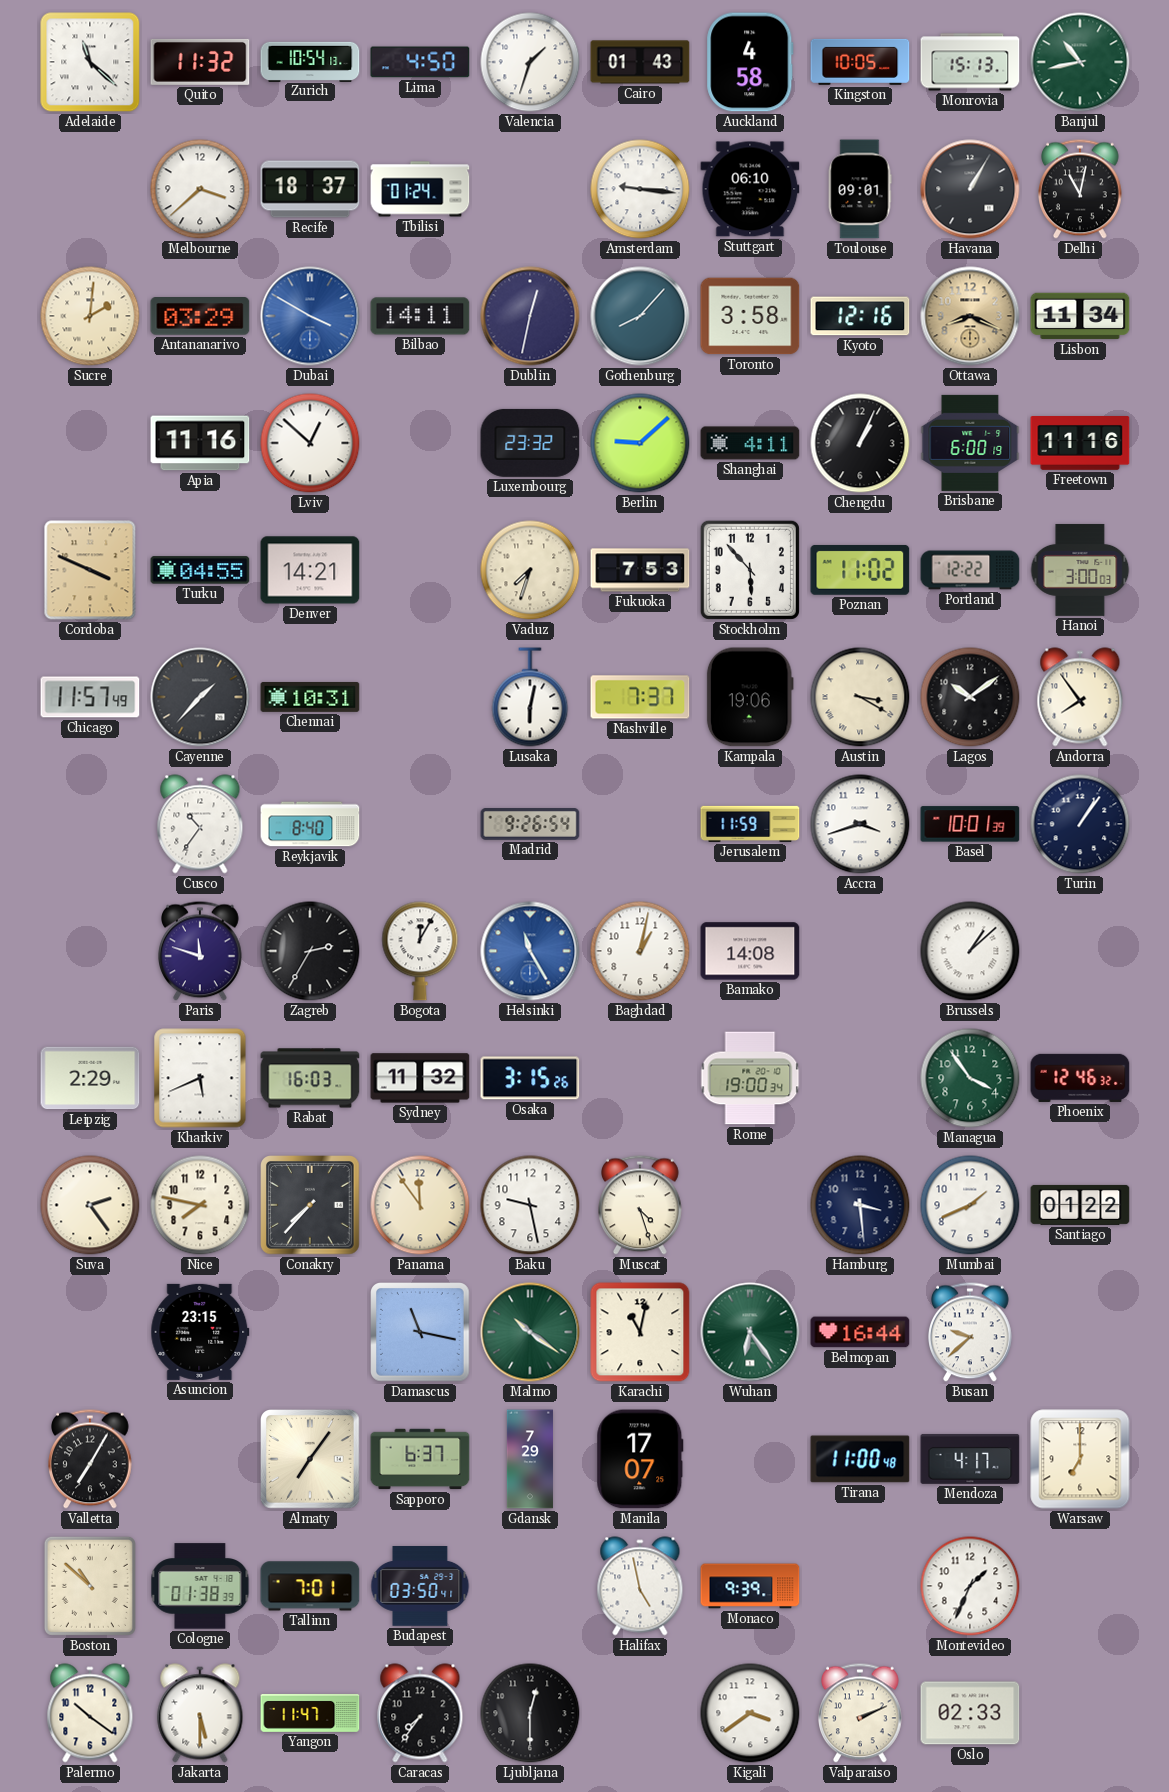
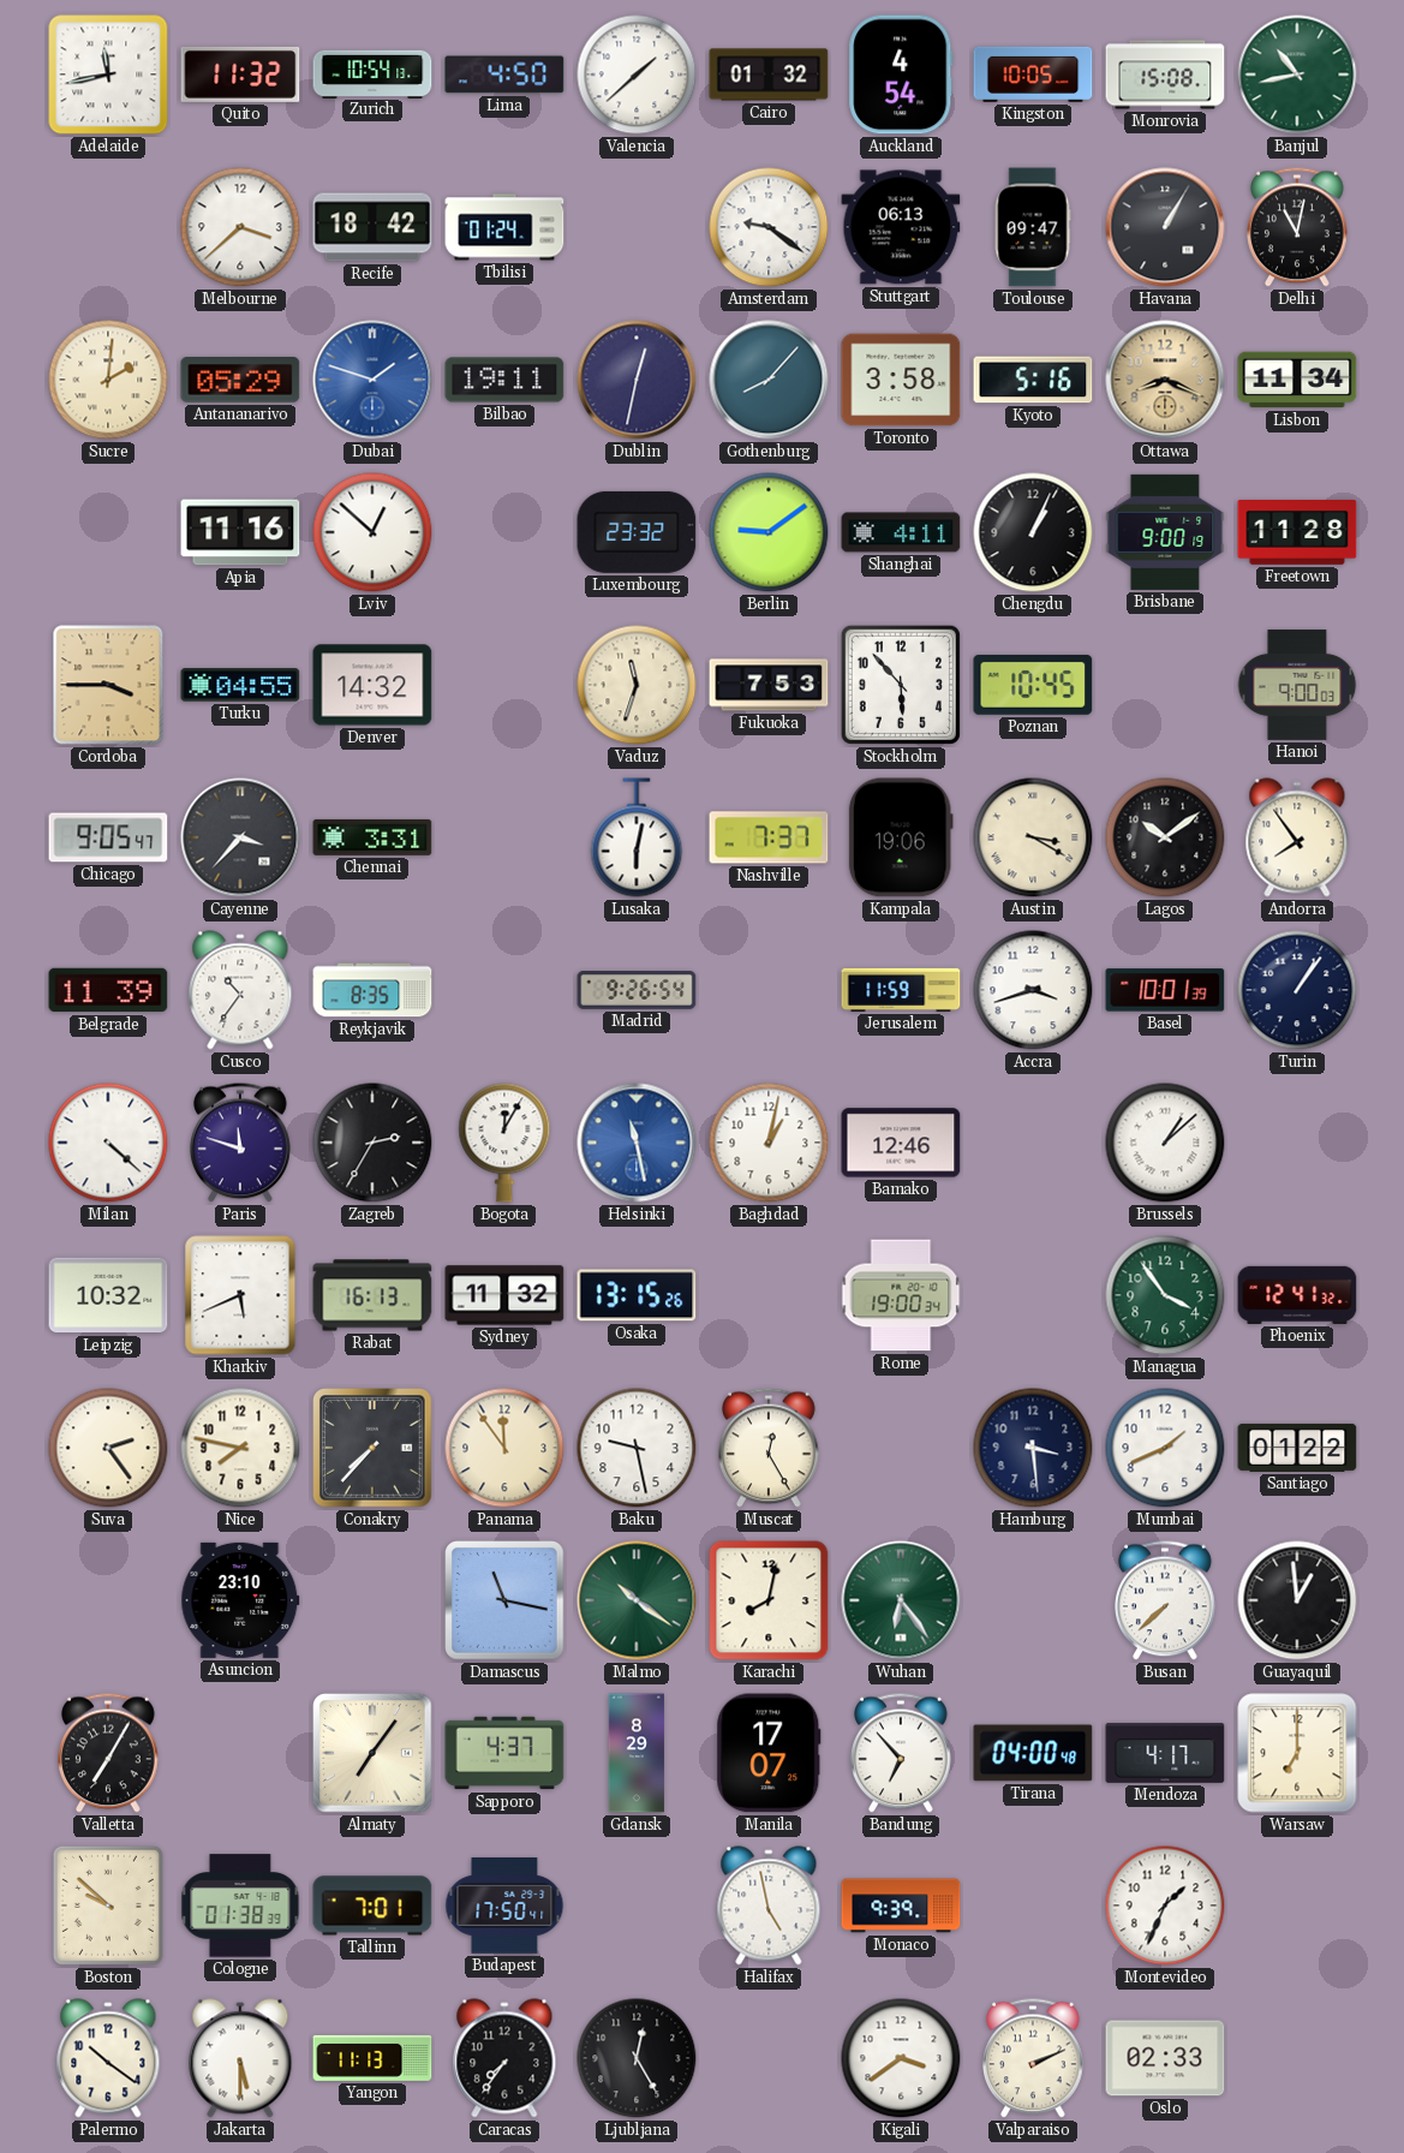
Adelaide: 11:22 -> 11:43
Valencia: 1:33 -> 1:38
Cairo: 01:43 -> 01:32
Auckland: 4:58 -> 4:54
Monrovia: 15:13 -> 15:08
Recife: 18:37 -> 18:42
Amsterdam: 9:16 -> 9:21
Stuttgart: 06:10 -> 06:13
Toulouse: 09:01 -> 09:47
Antananarivo: 03:29 -> 05:29
Dubai: 3:50 -> 1:48
Bilbao: 14:11 -> 19:11
Kyoto: 12:16 -> 5:16
Berlin: 9:08 -> 9:09
Brisbane: 6:00 -> 9:00
Freetown: 11:16 -> 11:28
Cordoba: 3:49 -> 3:45
Denver: 14:21 -> 14:32
Vaduz: 7:33 -> 11:33
Poznan: 11:02 -> 10:45
Portland: 12:22 -> none
Hanoi: 3:00 -> 9:00
Chicago: 11:57 -> 9:05
Cayenne: 1:37 -> 3:37
Chennai: 10:31 -> 3:31
Belgrade: none -> 11:39
Reykjavik: 8:40 -> 8:35
Milan: none -> 4:22
Helsinki: 11:25 -> 11:28
Bamako: 14:08 -> 12:46
Leipzig: 2:29 -> 10:32
Rabat: 16:03 -> 16:13
Osaka: 3:15 -> 13:15
Phoenix: 12:46 -> 12:41
Muscat: 4:27 -> 12:25
Asuncion: 23:15 -> 23:10
Karachi: 11:02 -> 8:02
Belmopan: 16:44 -> none
Busan: 9:38 -> 7:38
Guayaquil: none -> 12:59
Sapporo: 6:37 -> 4:37
Gdansk: 7:29 -> 8:29
Bandung: none -> 6:53
Tirana: 11:00 -> 04:00
Boston: 10:52 -> 9:52
Budapest: 03:50 -> 17:50
Yangon: 11:47 -> 11:13
Ljubljana: 12:30 -> 12:25
